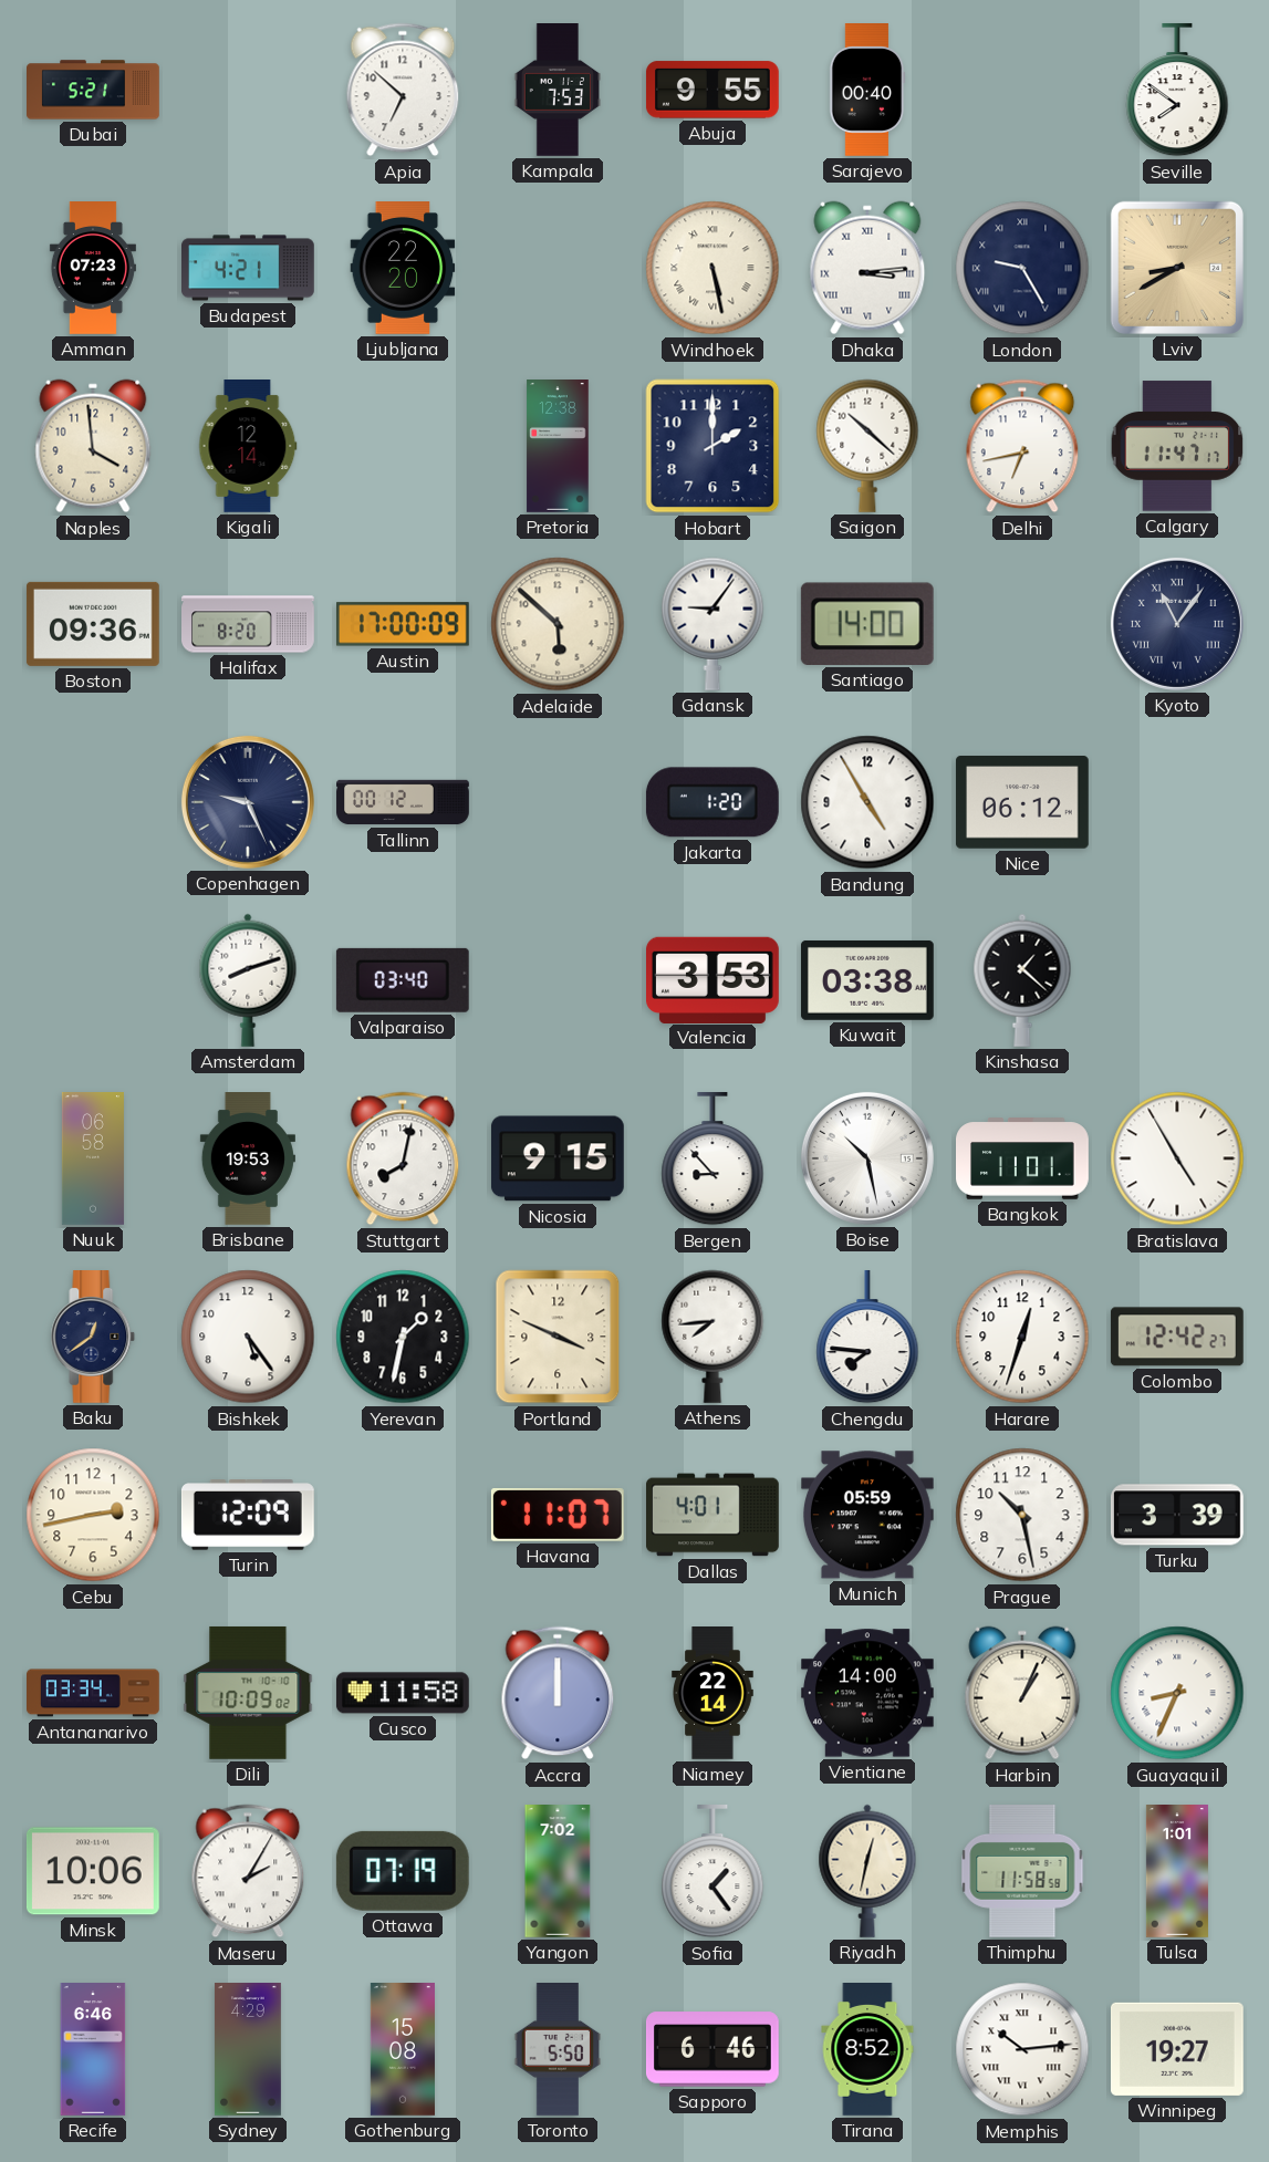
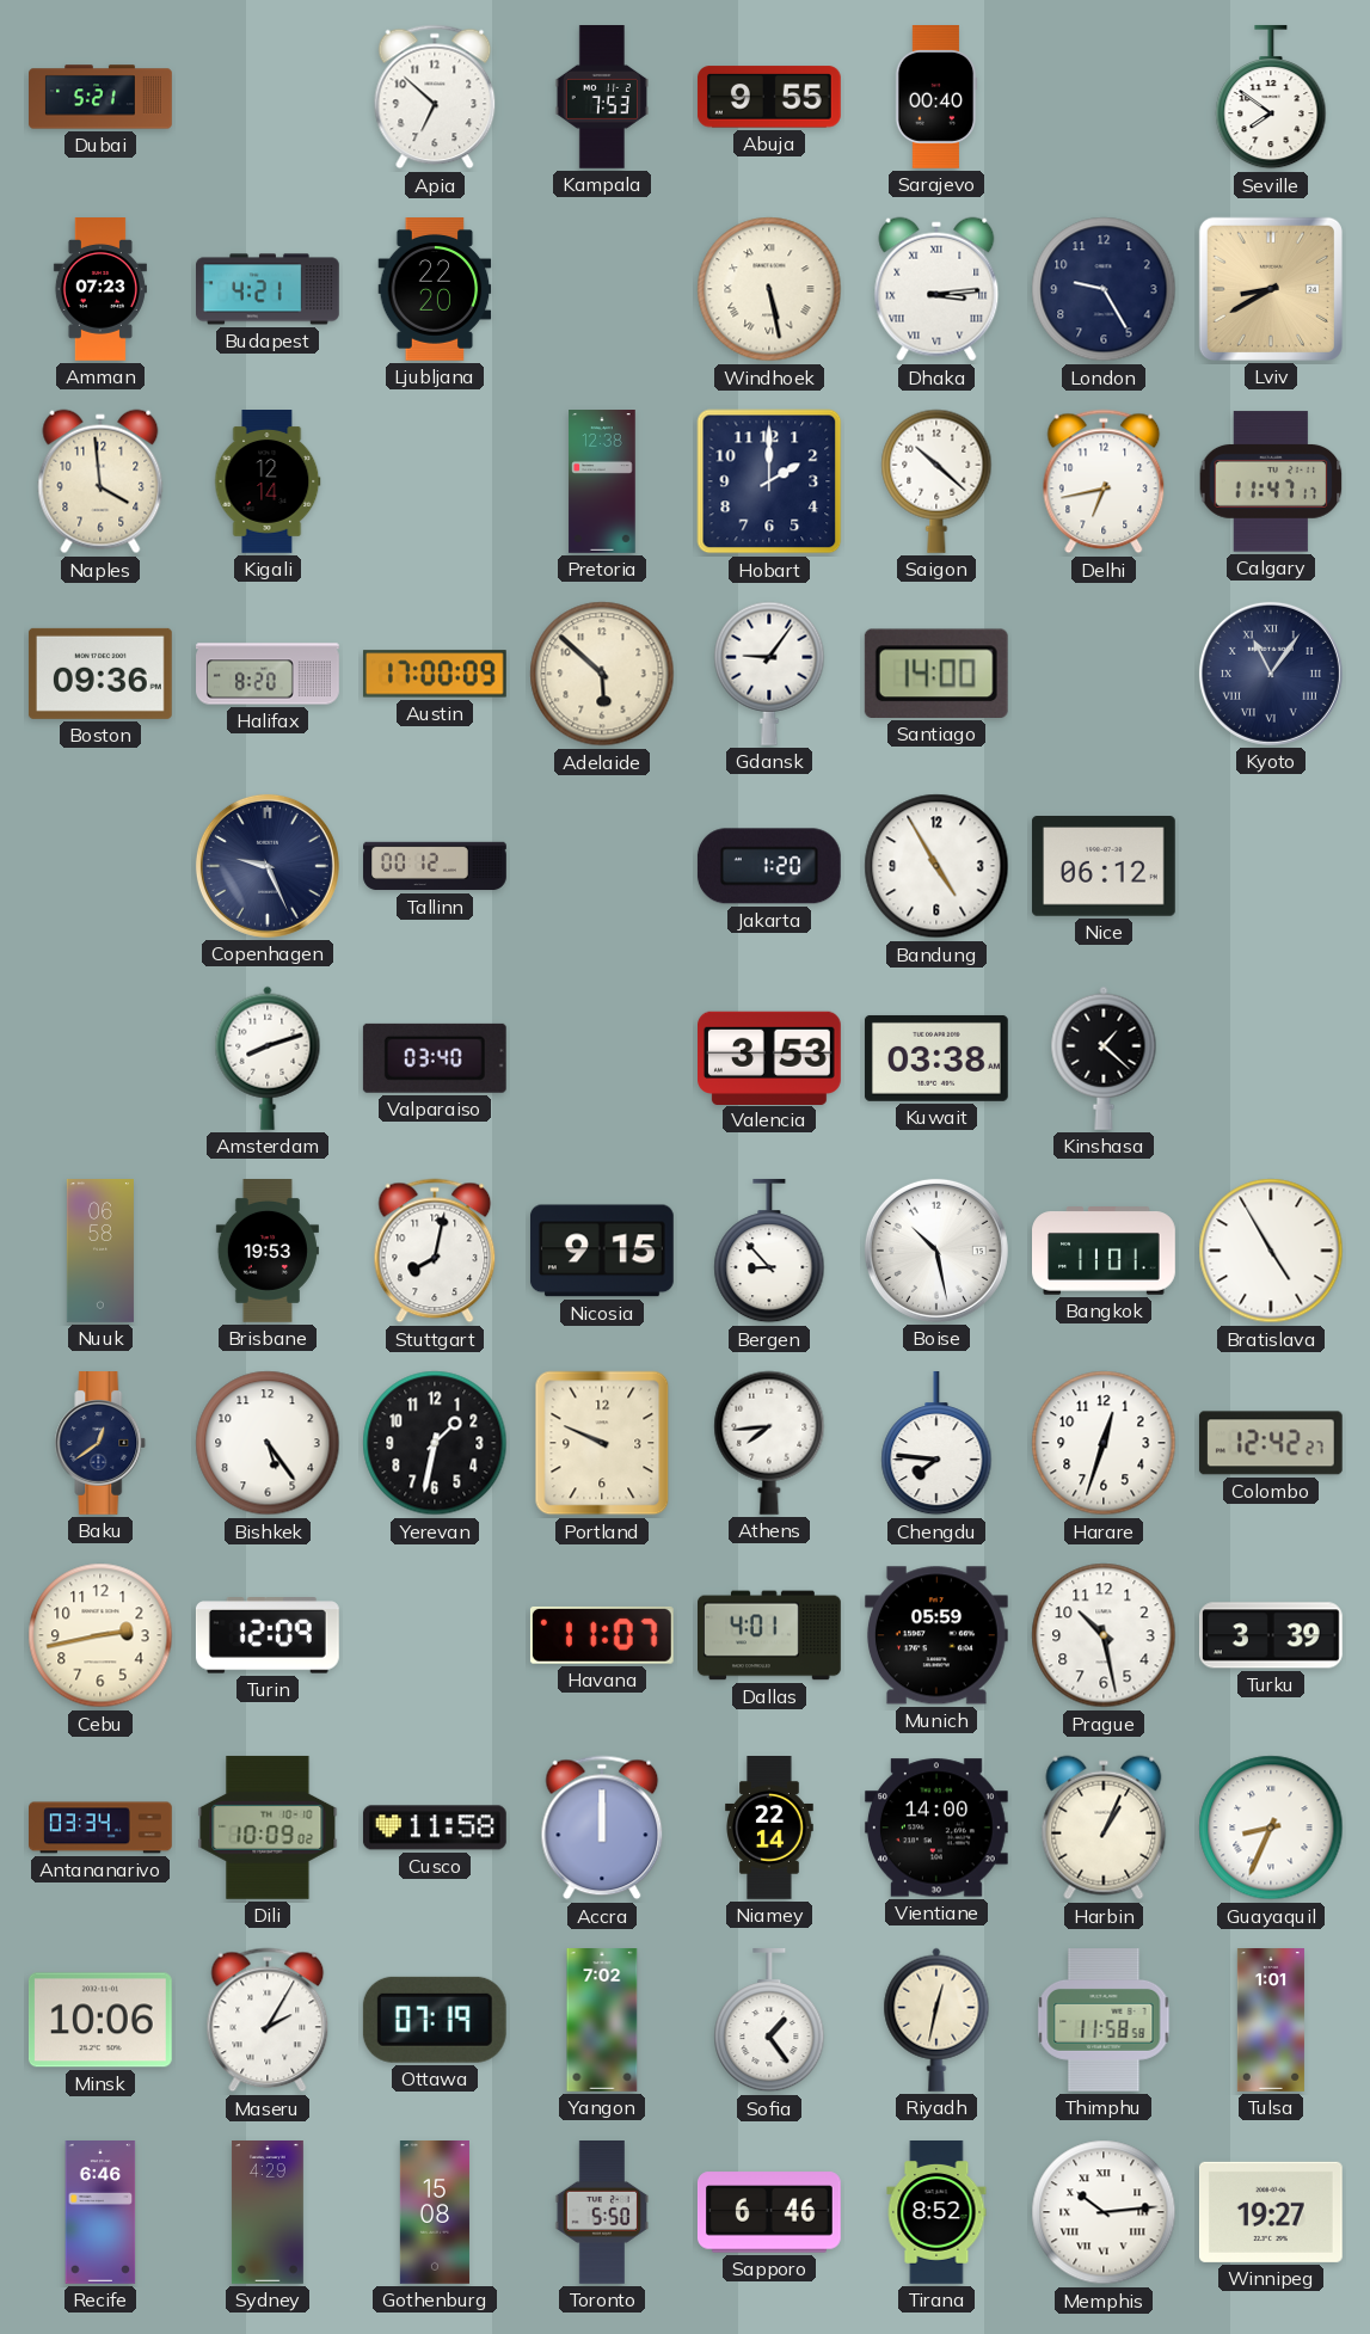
London numerals: Roman -> Arabic
Portland: 3:49 -> 9:49
